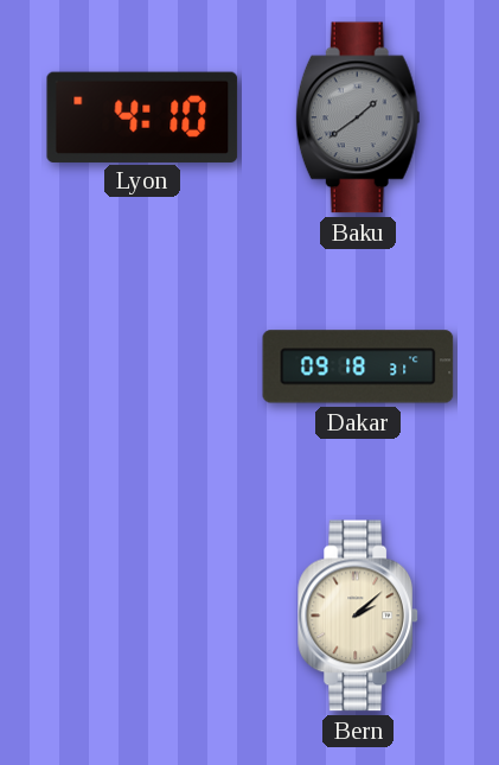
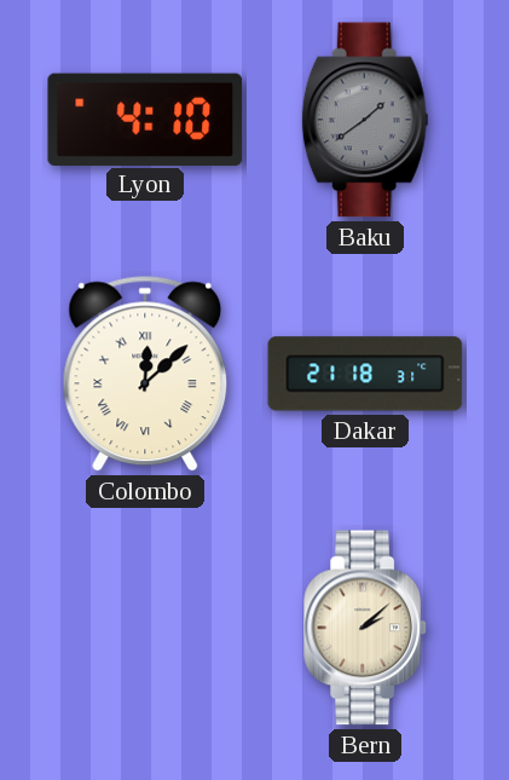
Colombo: none -> 12:08
Dakar: 09:18 -> 21:18
